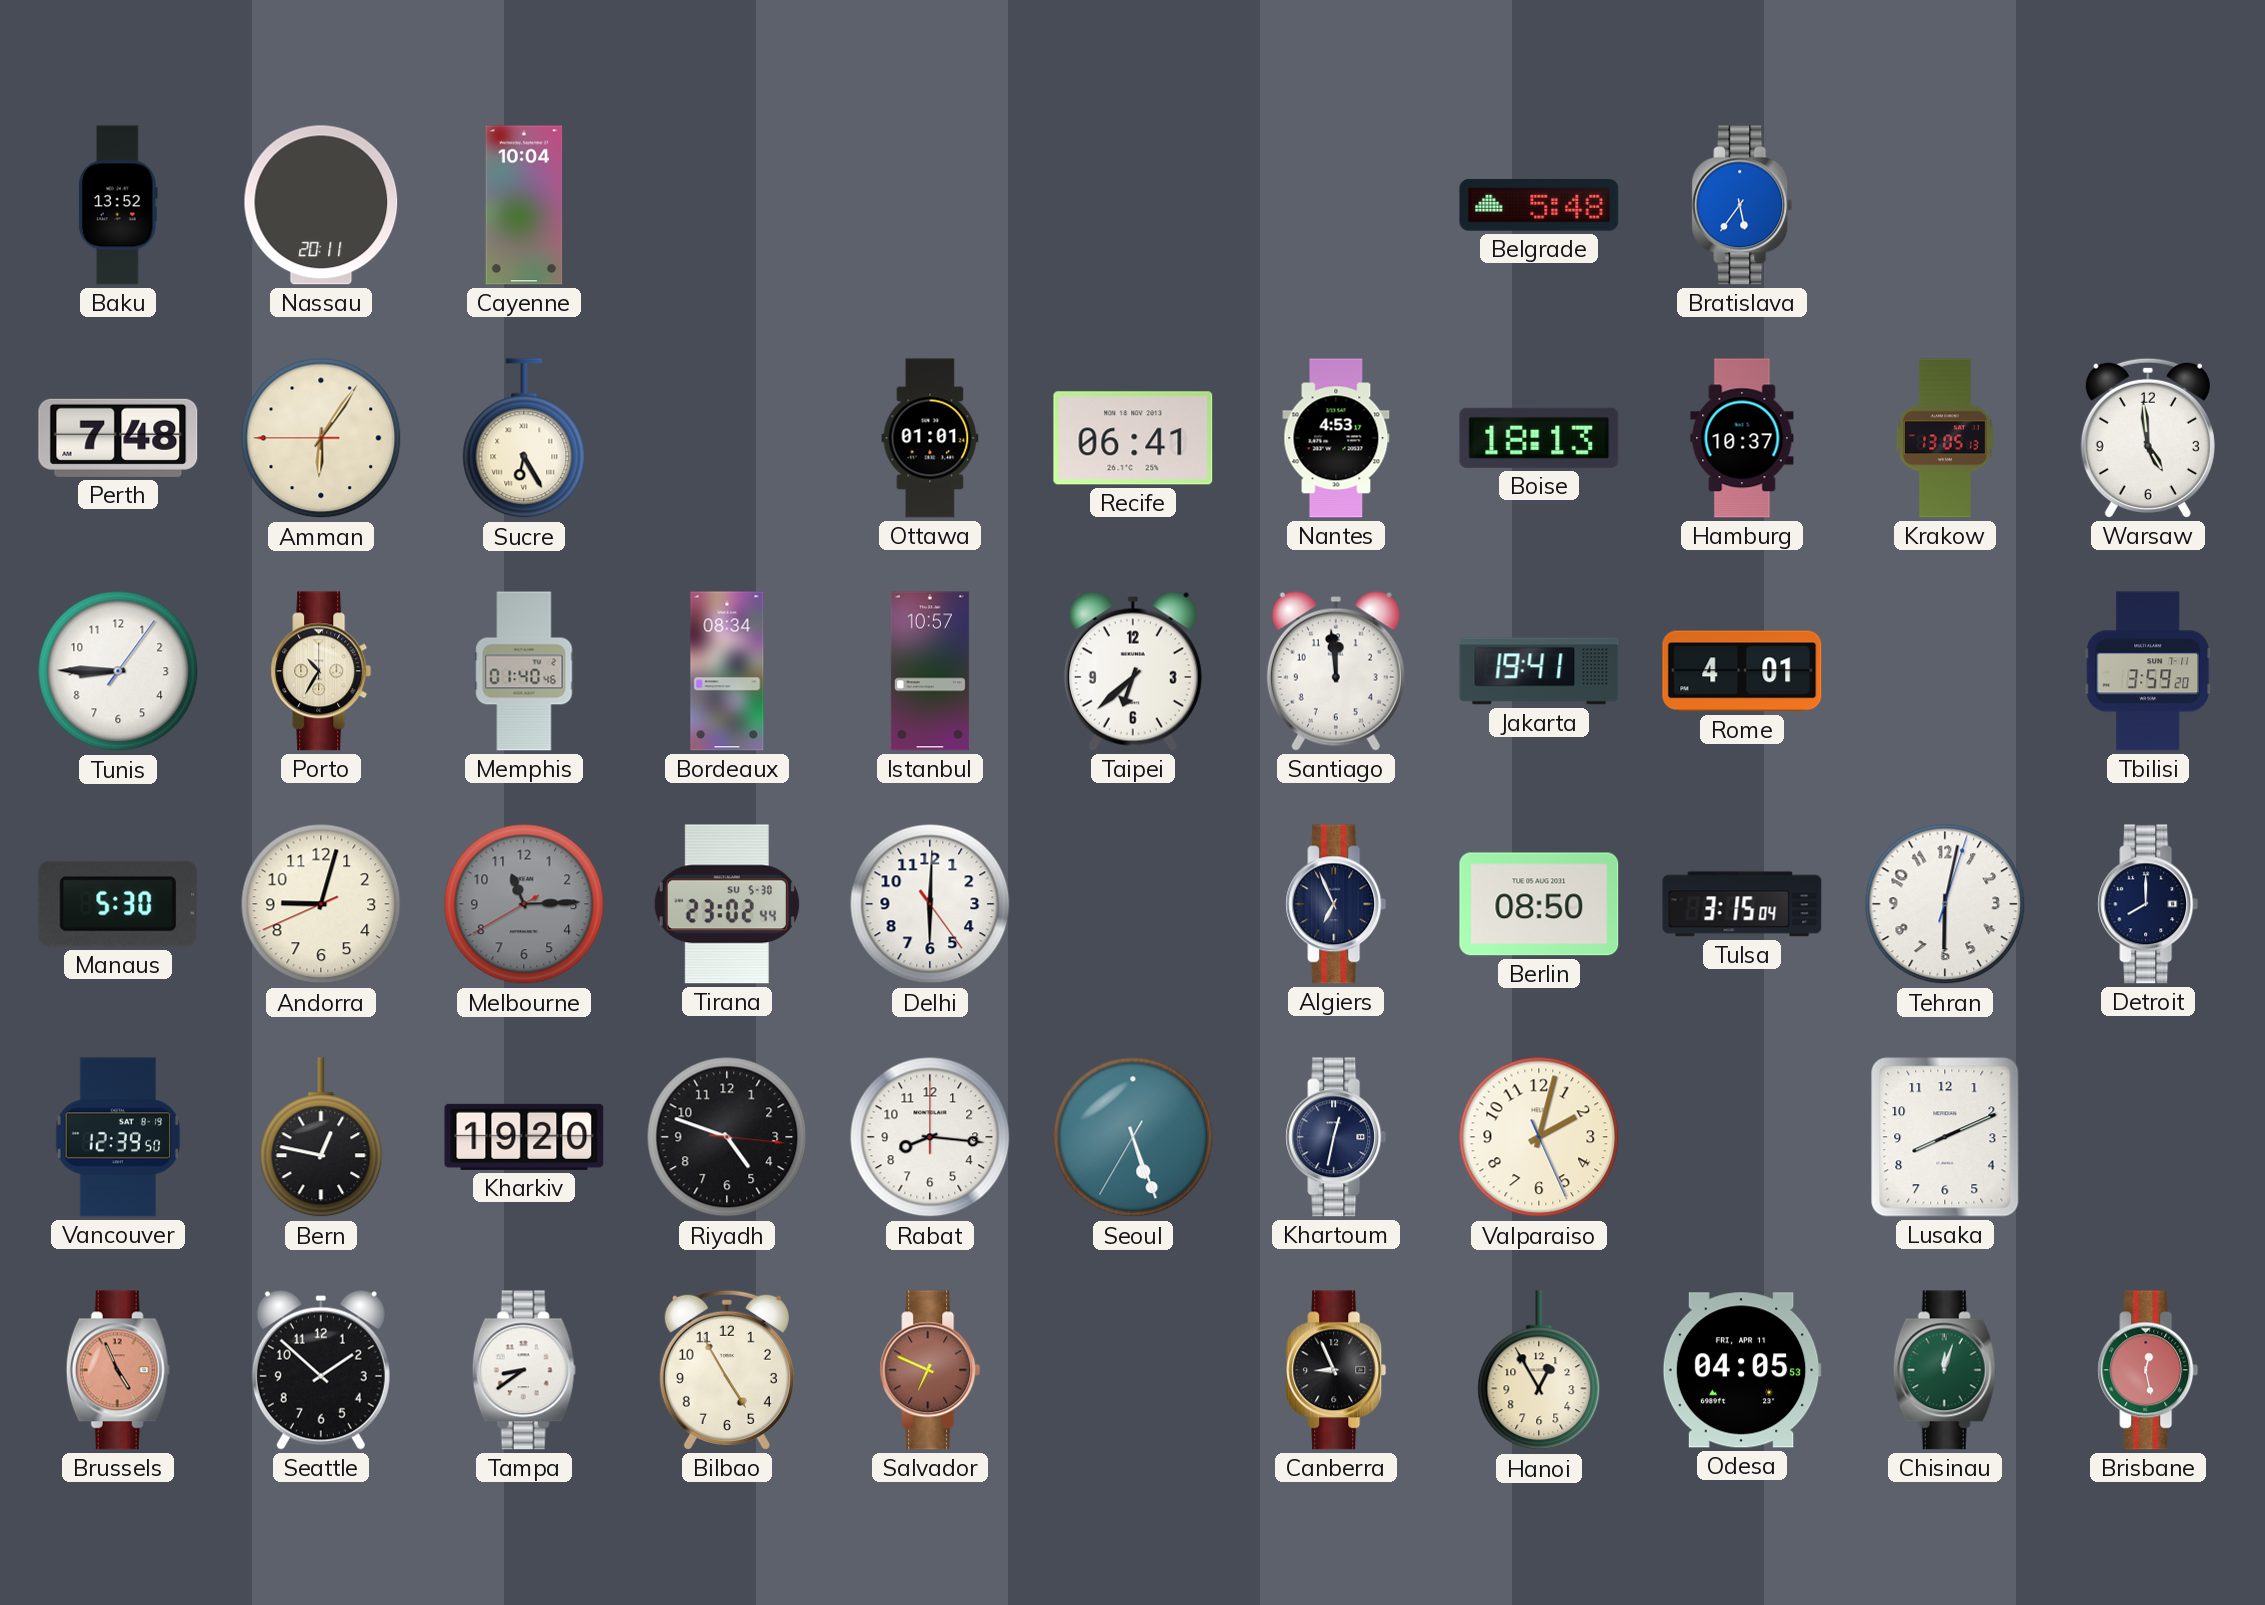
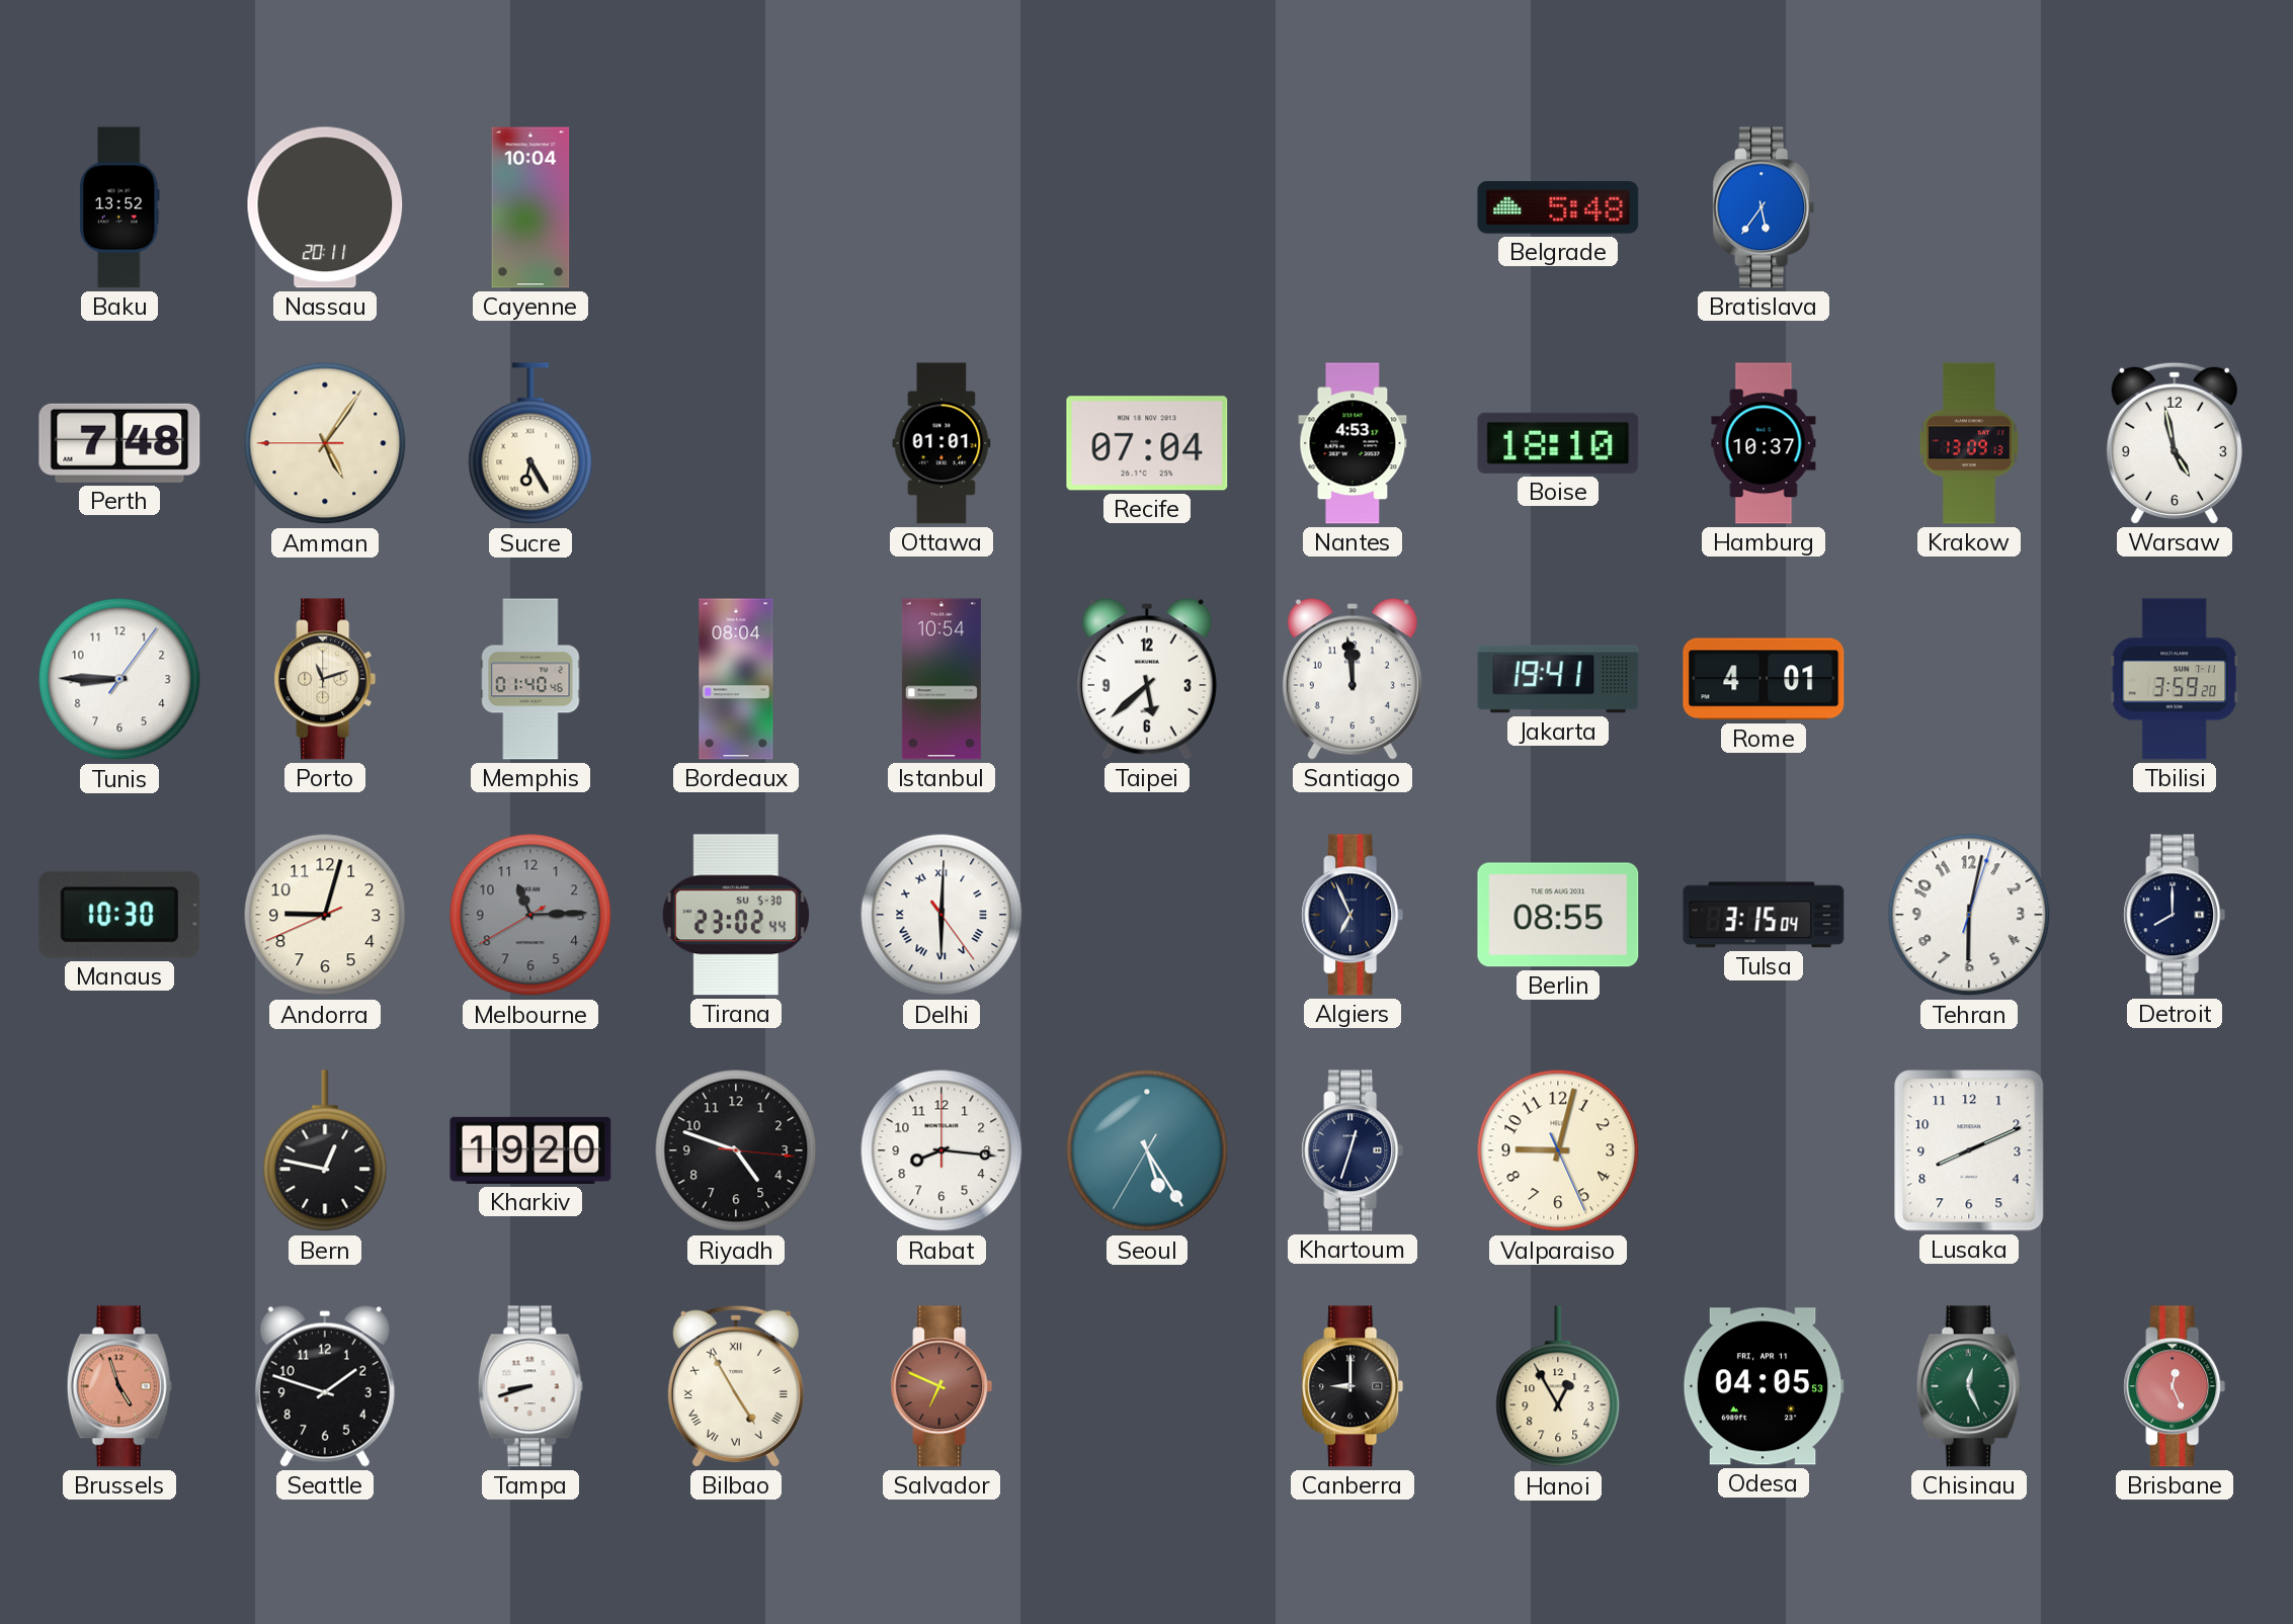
Amman: 6:05 -> 5:05
Recife: 06:41 -> 07:04
Boise: 18:13 -> 18:10
Krakow: 13:05 -> 13:09
Warsaw: 4:59 -> 4:58
Porto: 10:35 -> 11:12
Bordeaux: 08:34 -> 08:04
Istanbul: 10:57 -> 10:54
Taipei: 6:38 -> 5:38
Manaus: 5:30 -> 10:30
Delhi numerals: Arabic -> Roman
Berlin: 08:50 -> 08:55
Vancouver: 12:39 -> none
Seoul: 5:26 -> 5:24
Khartoum: 12:32 -> 12:33
Valparaiso: 2:02 -> 9:02
Brussels: 4:56 -> 4:57
Seattle: 1:52 -> 1:48
Tampa: 8:39 -> 8:42
Bilbao numerals: Arabic -> Roman
Canberra: 8:56 -> 9:00
Chisinau: 12:03 -> 12:26
Brisbane: 12:28 -> 12:26
